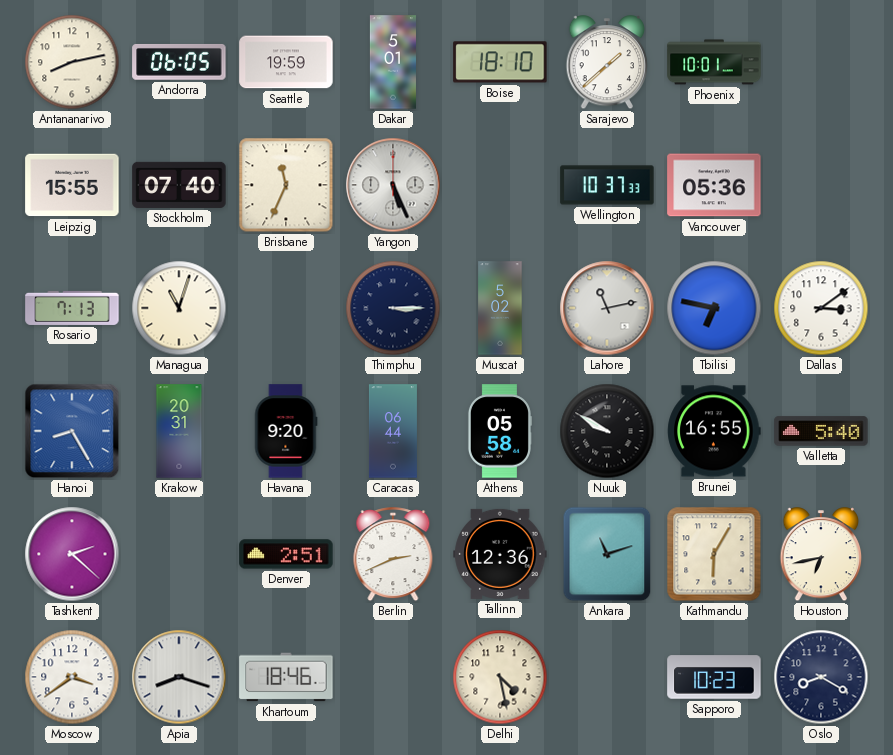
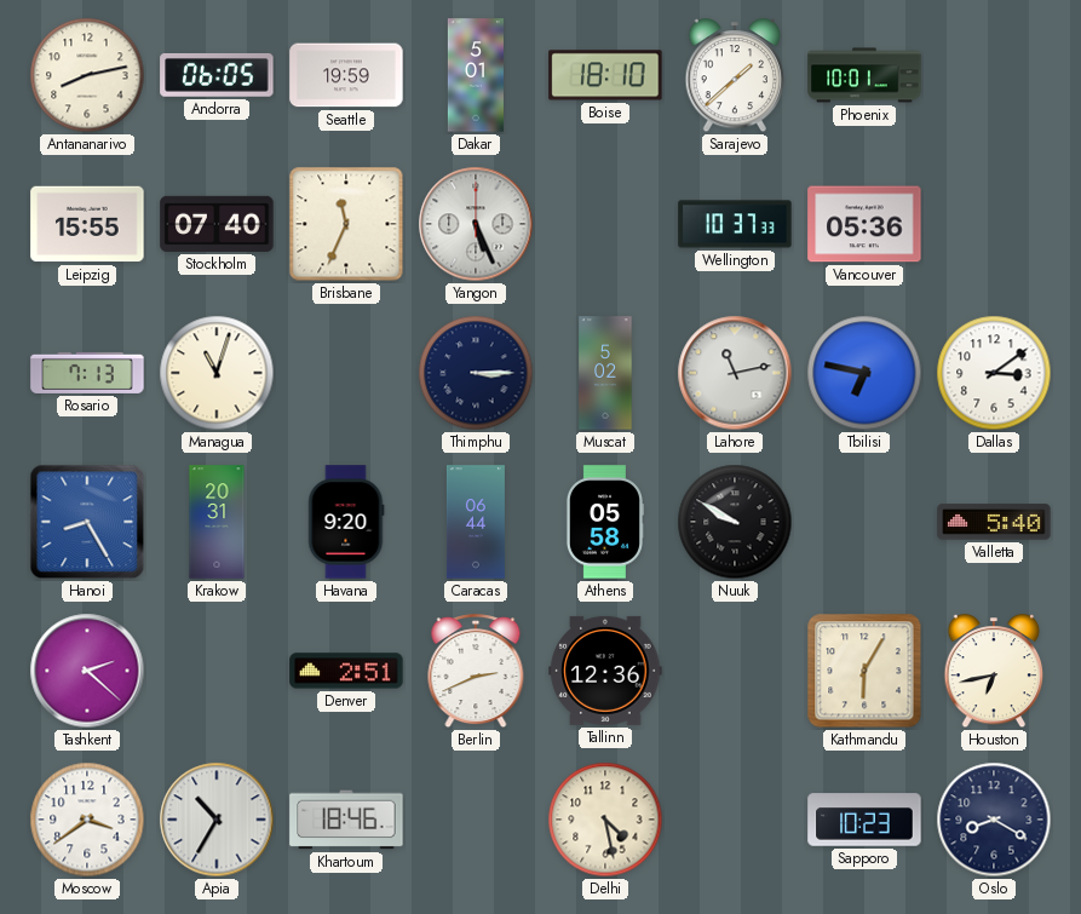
Brunei: 16:55 -> none
Ankara: 11:12 -> none
Apia: 8:18 -> 10:35
